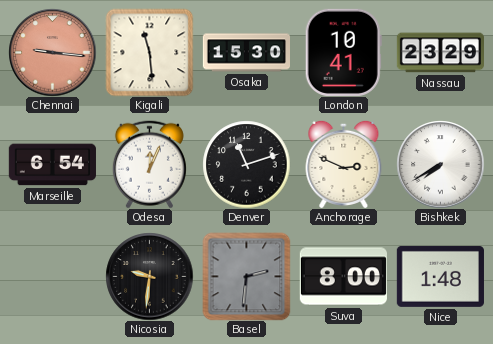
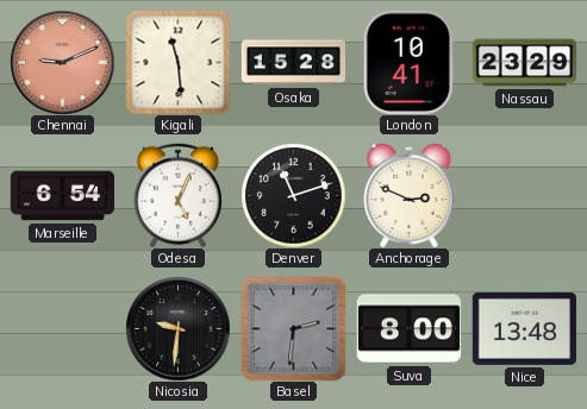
Chennai: 9:16 -> 9:11
Osaka: 15:30 -> 15:28
Odesa: 12:04 -> 5:04
Bishkek: 7:40 -> none
Nice: 1:48 -> 13:48
